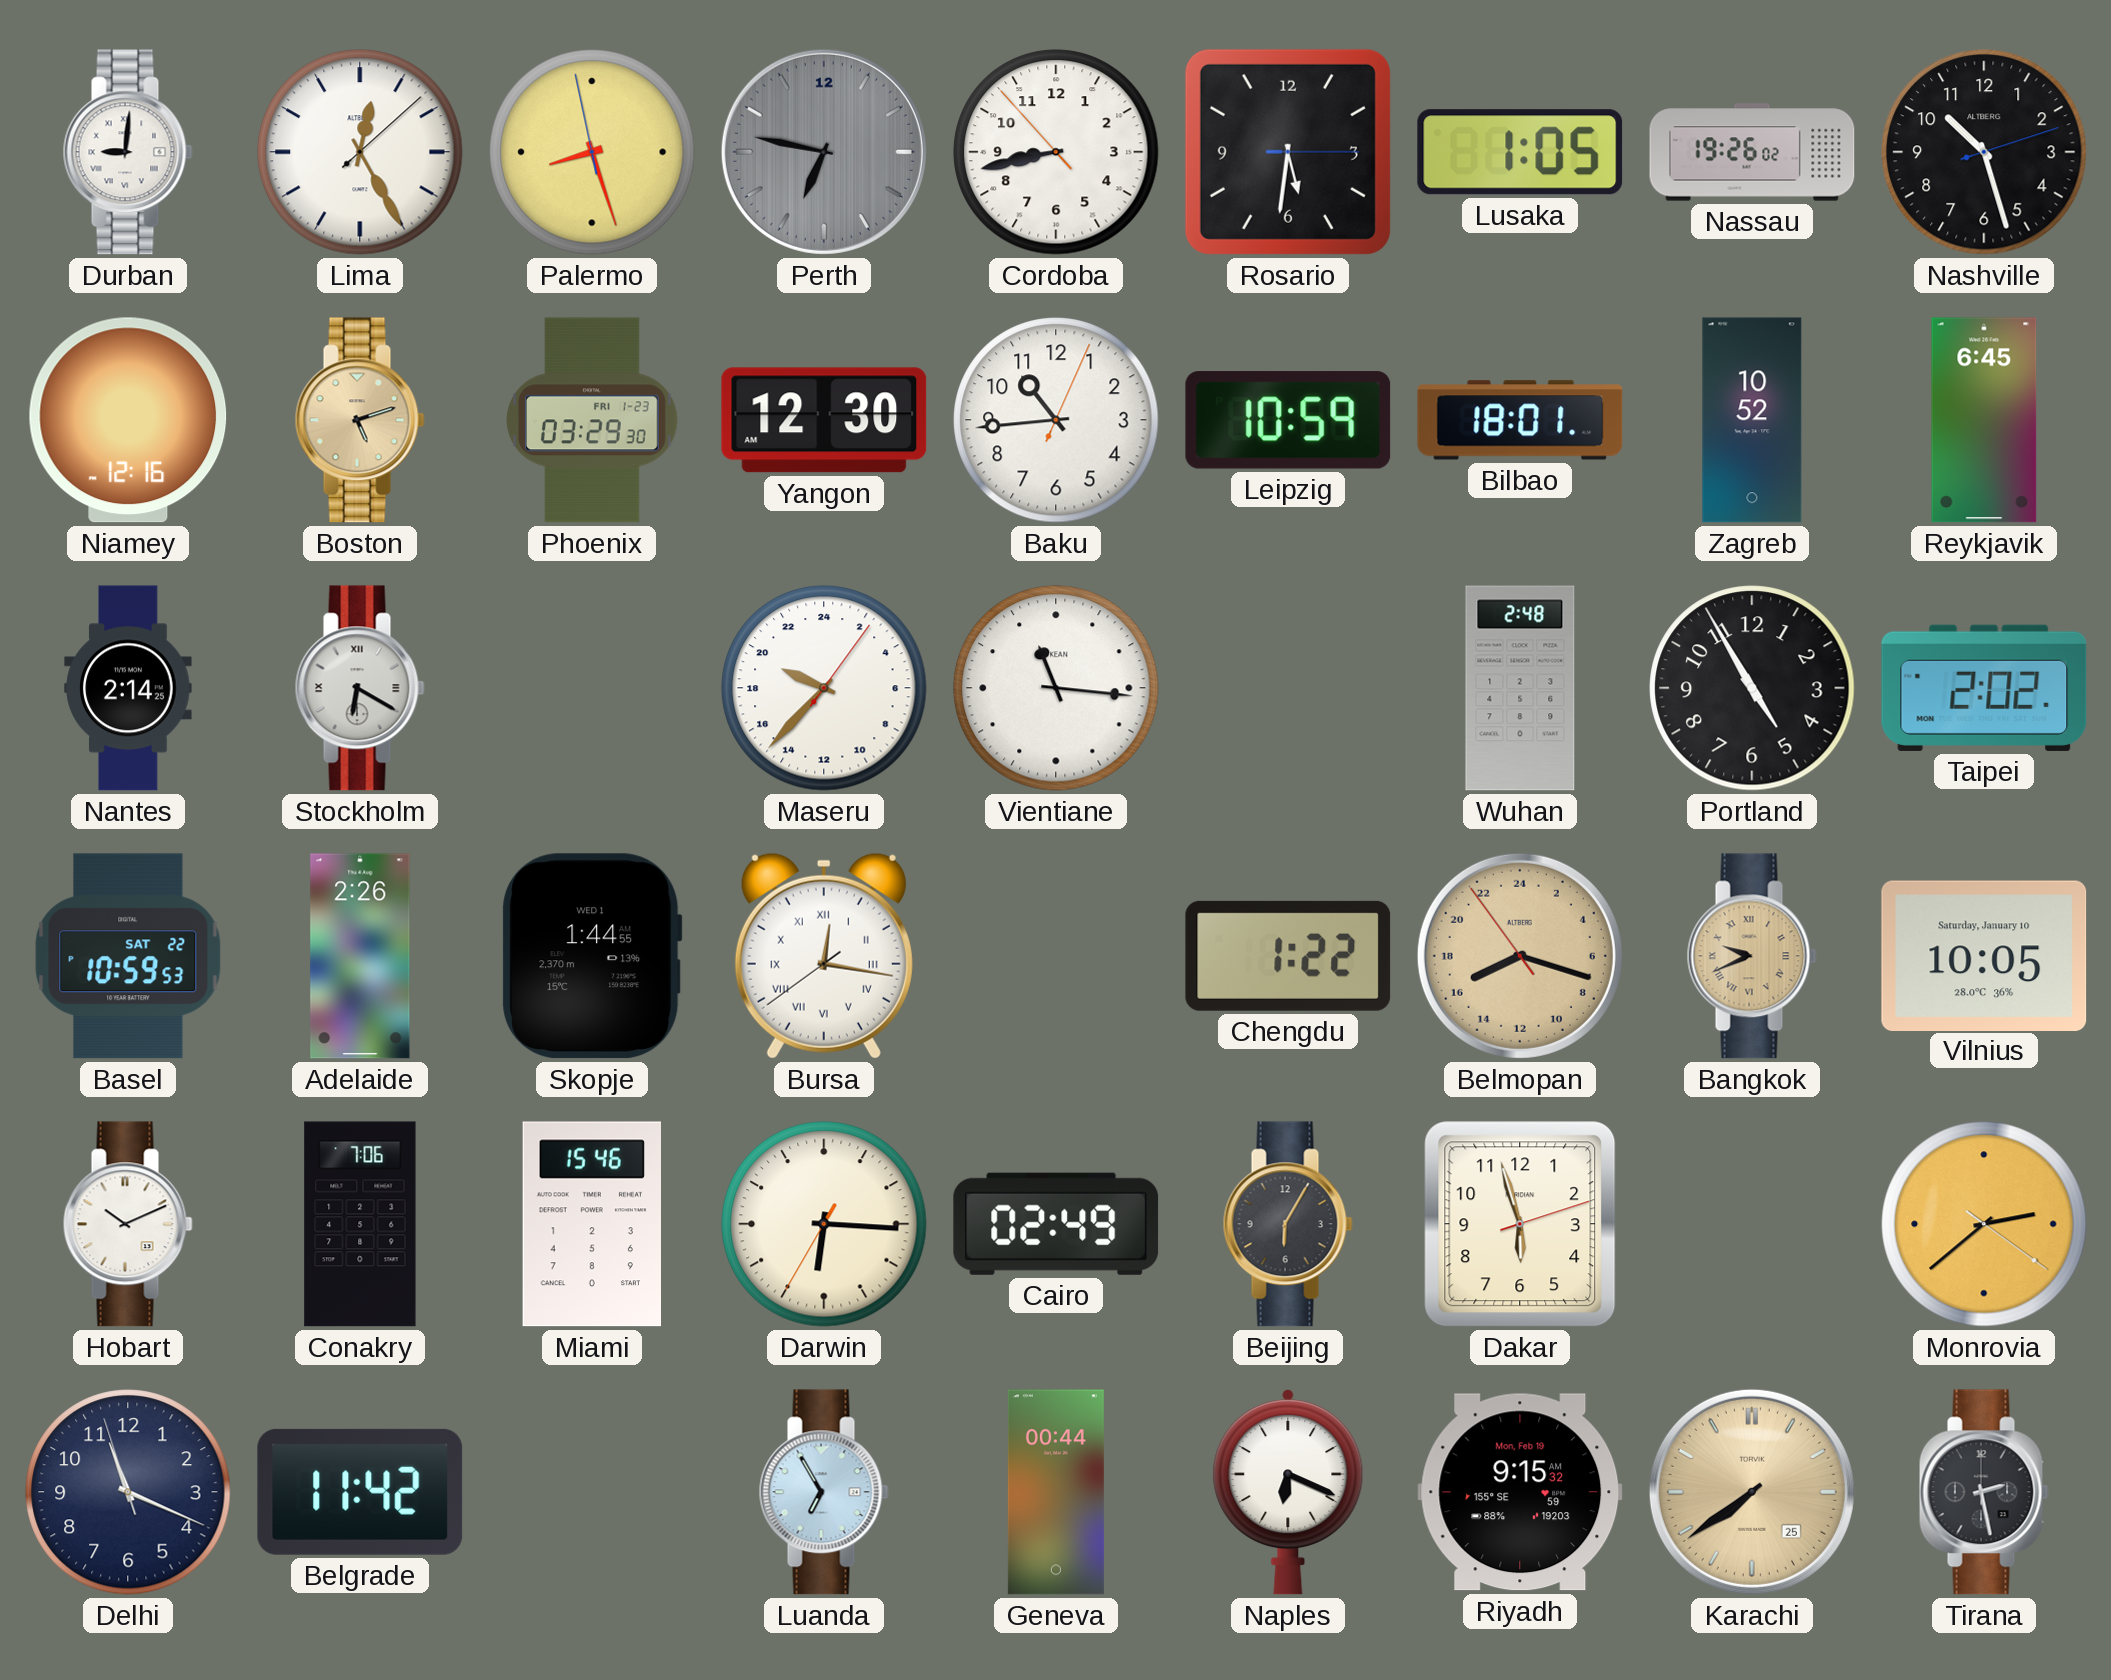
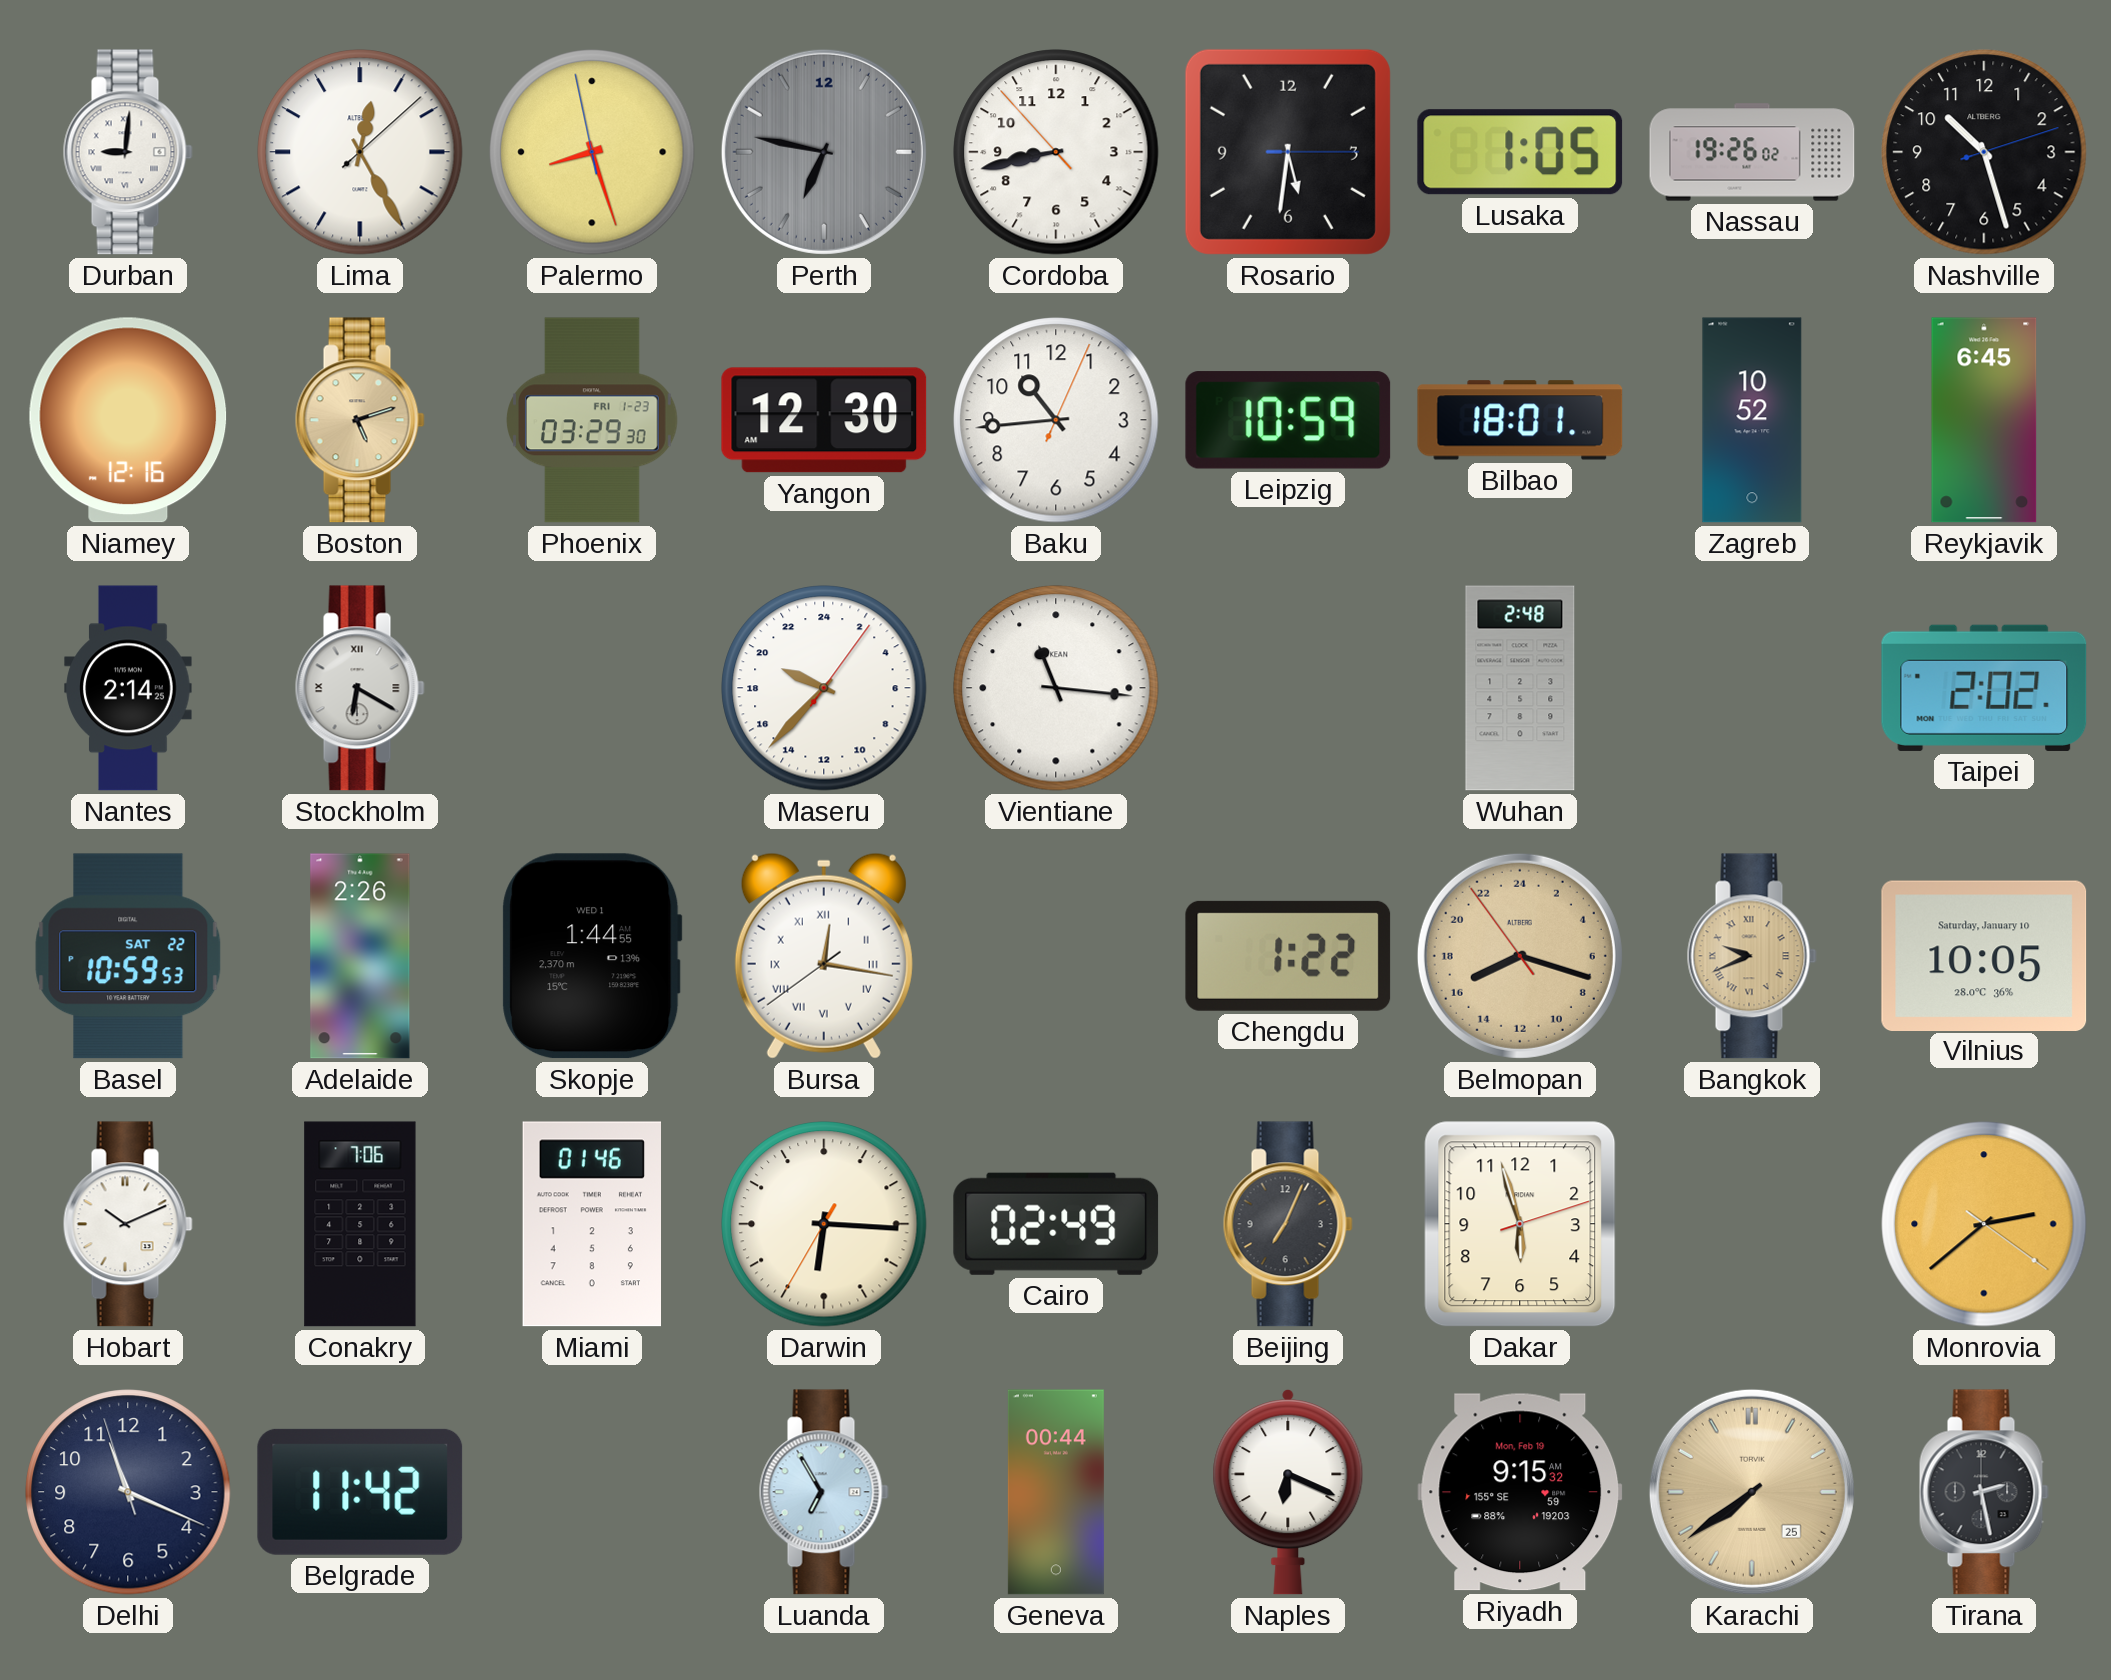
Portland: 4:55 -> none
Miami: 15:46 -> 01:46
Beijing: 6:05 -> 7:04
